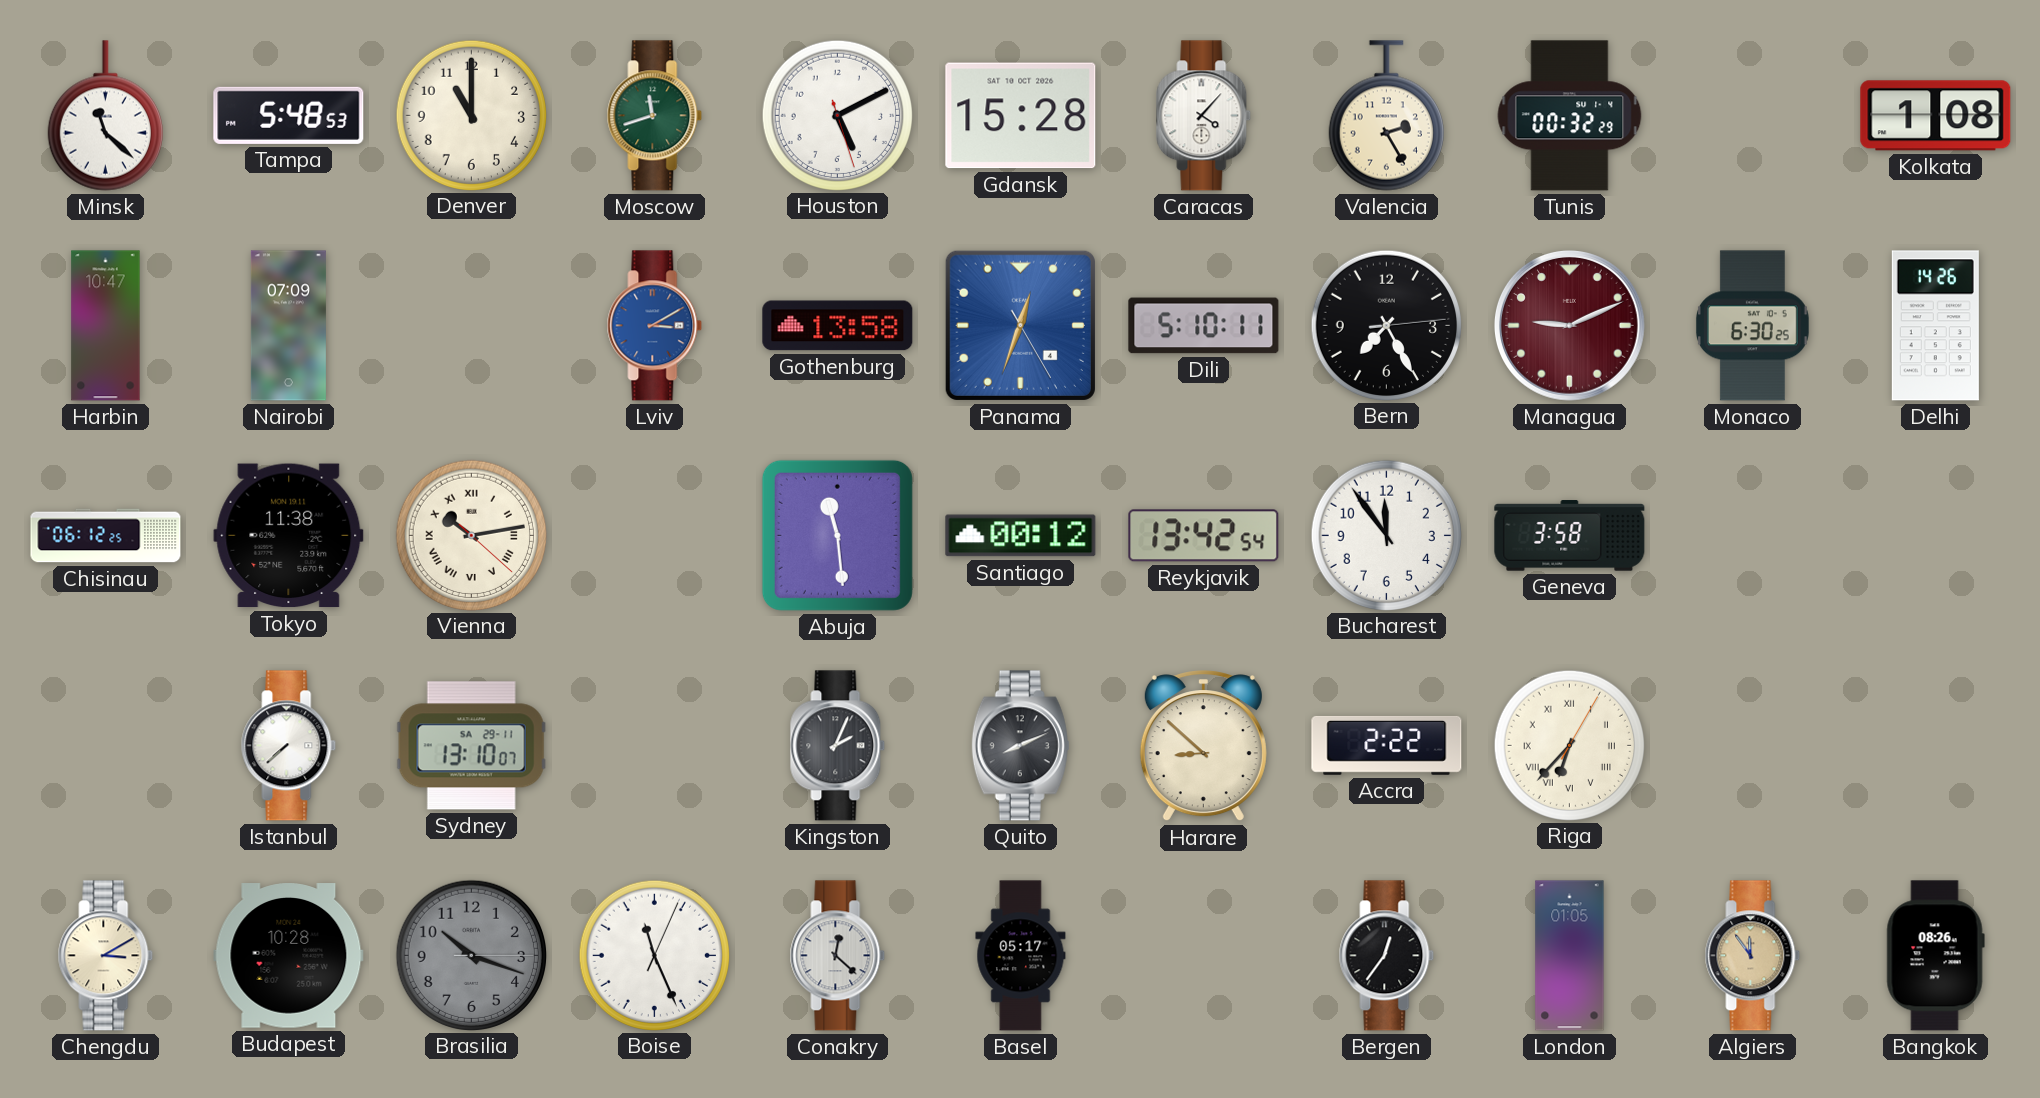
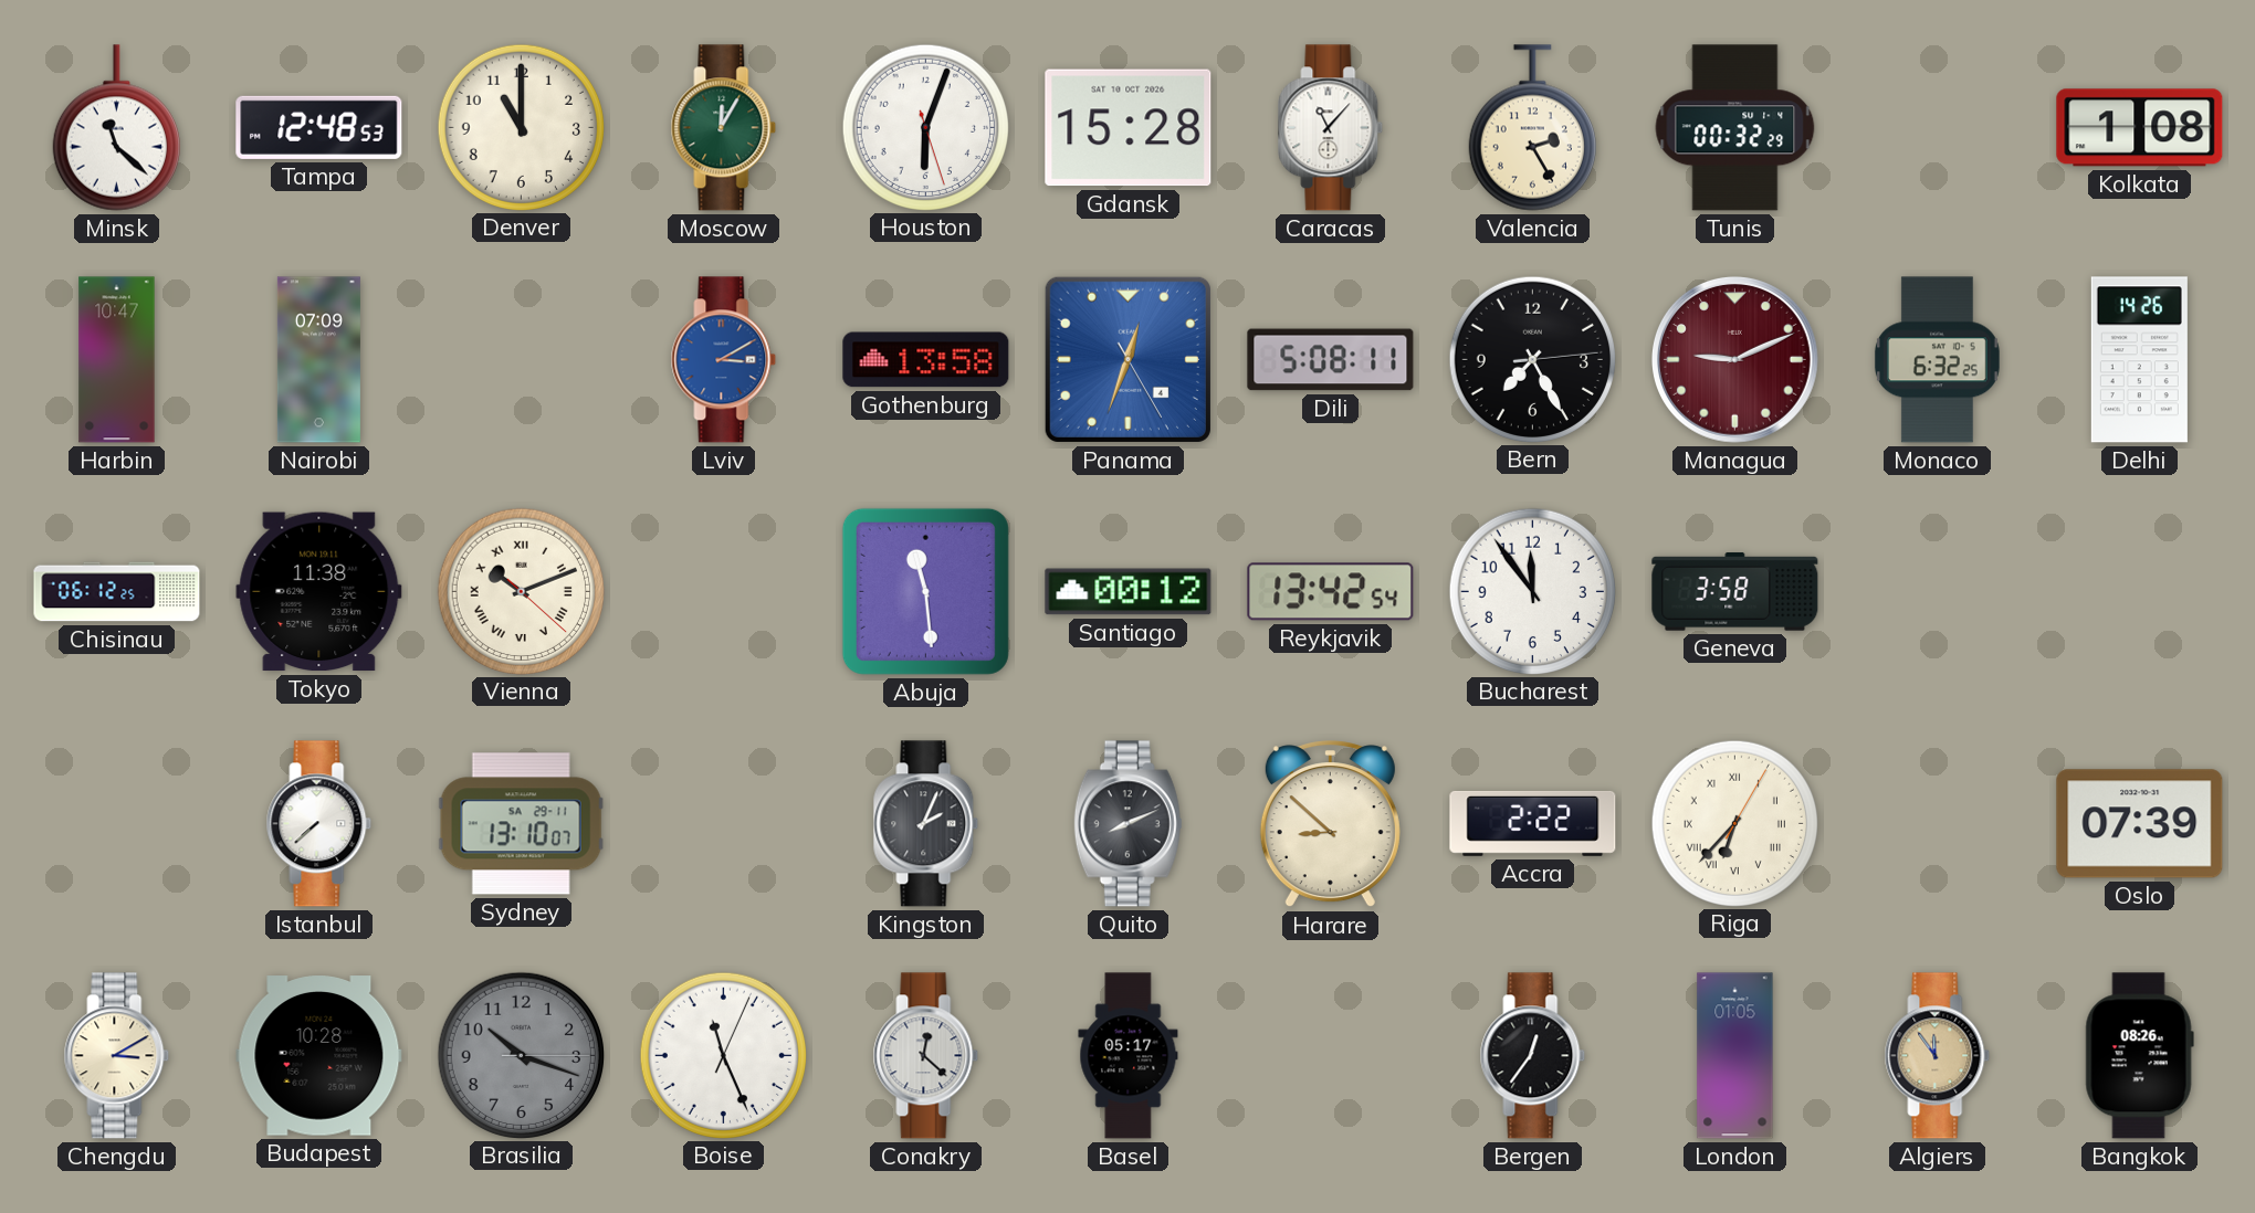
Tampa: 5:48 -> 12:48
Moscow: 11:42 -> 12:05
Houston: 5:10 -> 6:03
Caracas: 4:07 -> 11:07
Dili: 5:10 -> 5:08
Monaco: 6:30 -> 6:32
Vienna: 10:13 -> 10:11
Oslo: none -> 07:39
